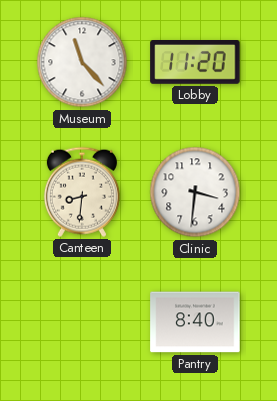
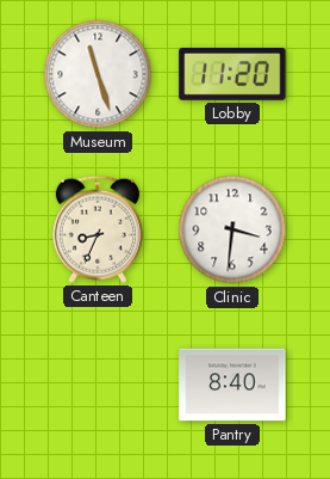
Museum: 11:23 -> 11:27
Canteen: 8:31 -> 8:34
